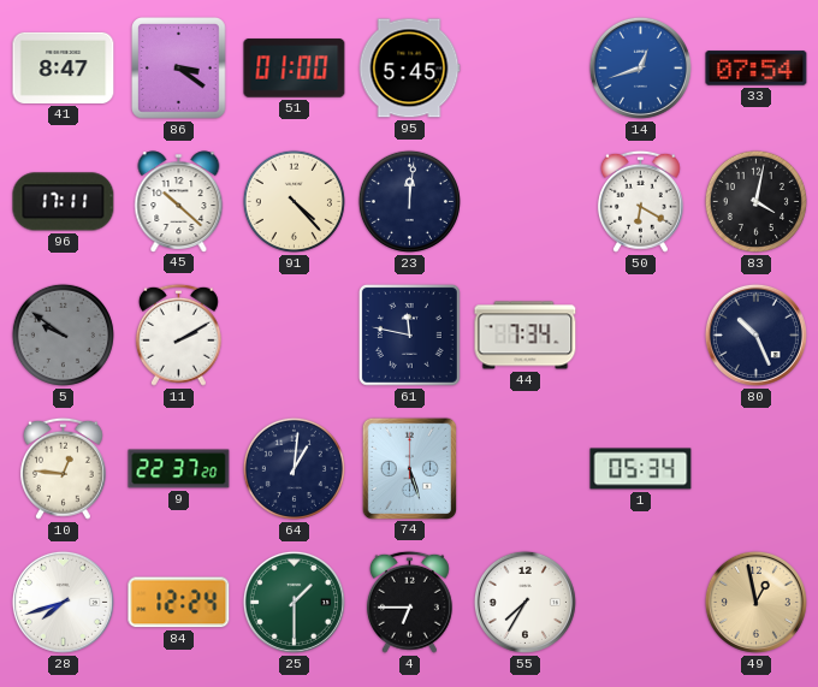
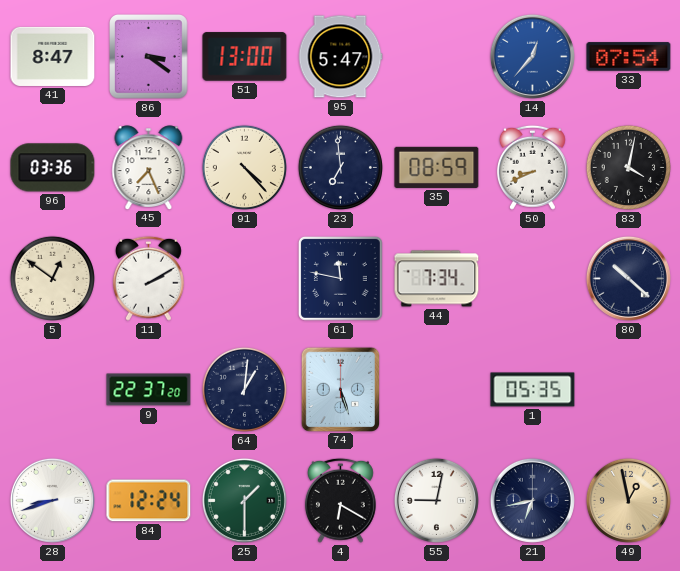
51: 01:00 -> 13:00
95: 5:45 -> 5:47
14: 12:42 -> 12:37
96: 17:11 -> 03:36
45: 10:22 -> 7:26
23: 12:01 -> 6:59
35: none -> 08:59
50: 6:20 -> 8:41
5: 9:51 -> 12:51
5 dial: grey -> cream
80: 10:26 -> 10:22
10: 12:46 -> none
1: 05:34 -> 05:35
28: 7:42 -> 8:42
4: 6:45 -> 6:20
55: 7:35 -> 9:02
21: none -> 6:43
